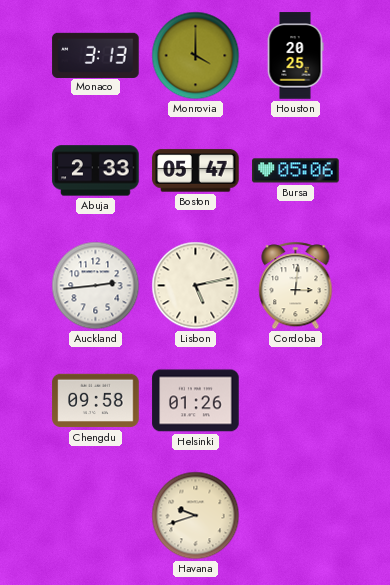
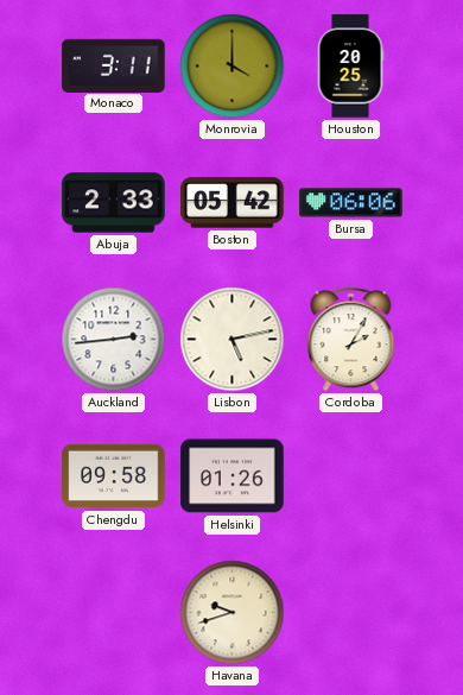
Monaco: 3:13 -> 3:11
Boston: 05:47 -> 05:42
Bursa: 05:06 -> 06:06
Cordoba: 3:01 -> 2:05
